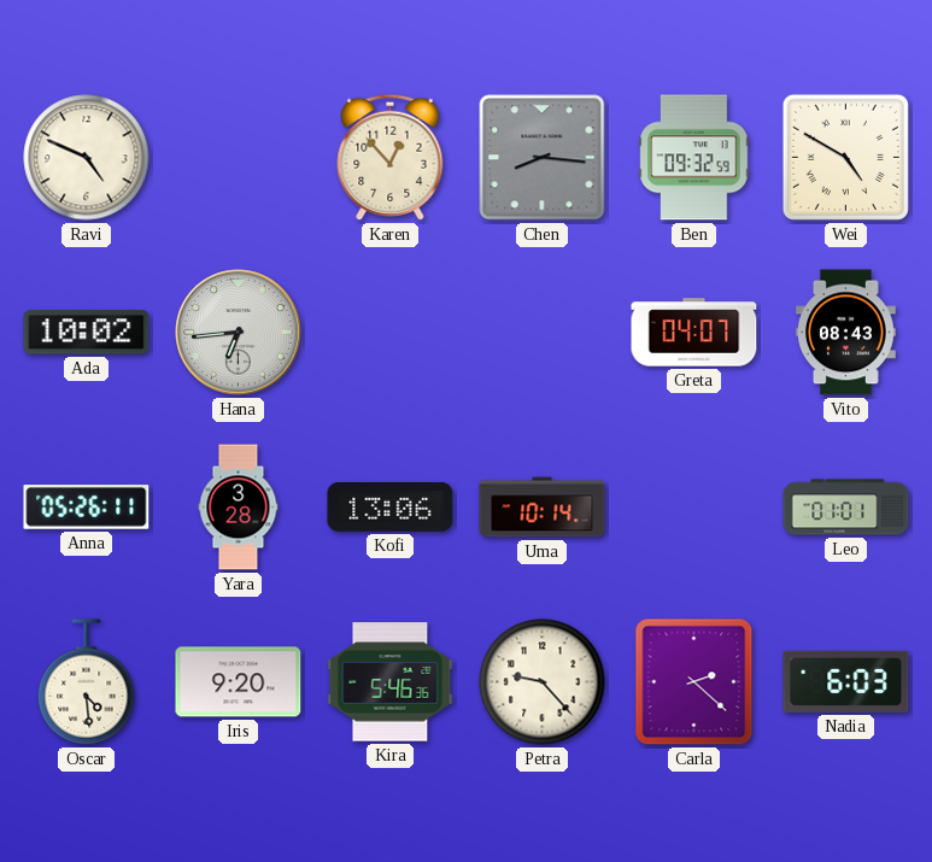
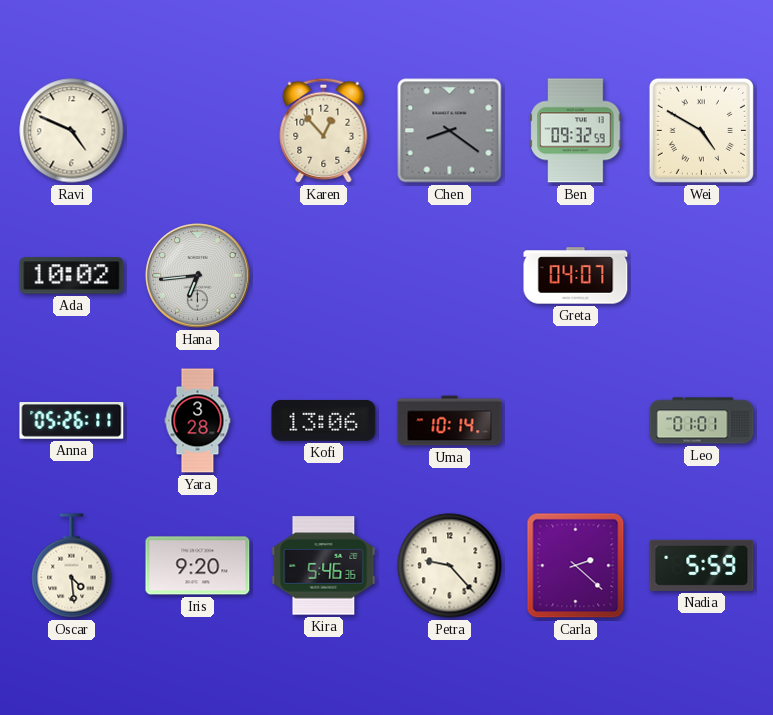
Chen: 8:16 -> 8:21
Vito: 08:43 -> none
Nadia: 6:03 -> 5:59
